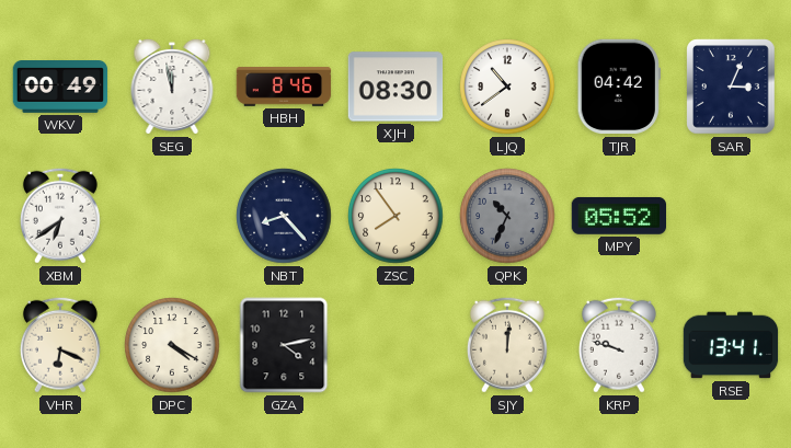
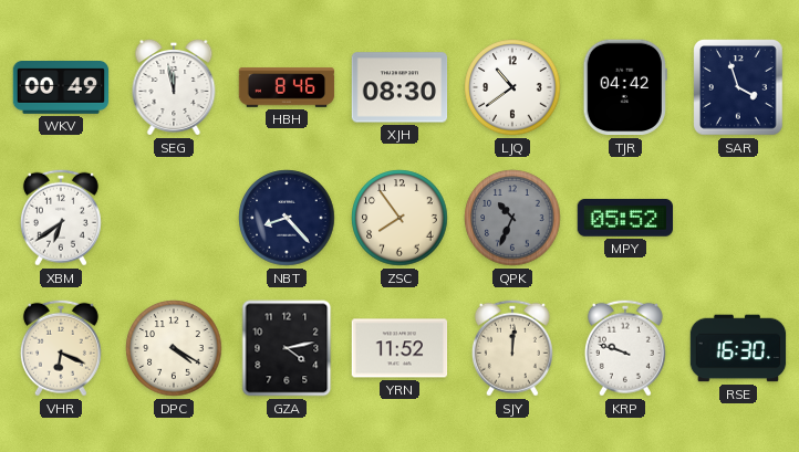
SAR: 3:04 -> 3:57
YRN: none -> 11:52
RSE: 13:41 -> 16:30
